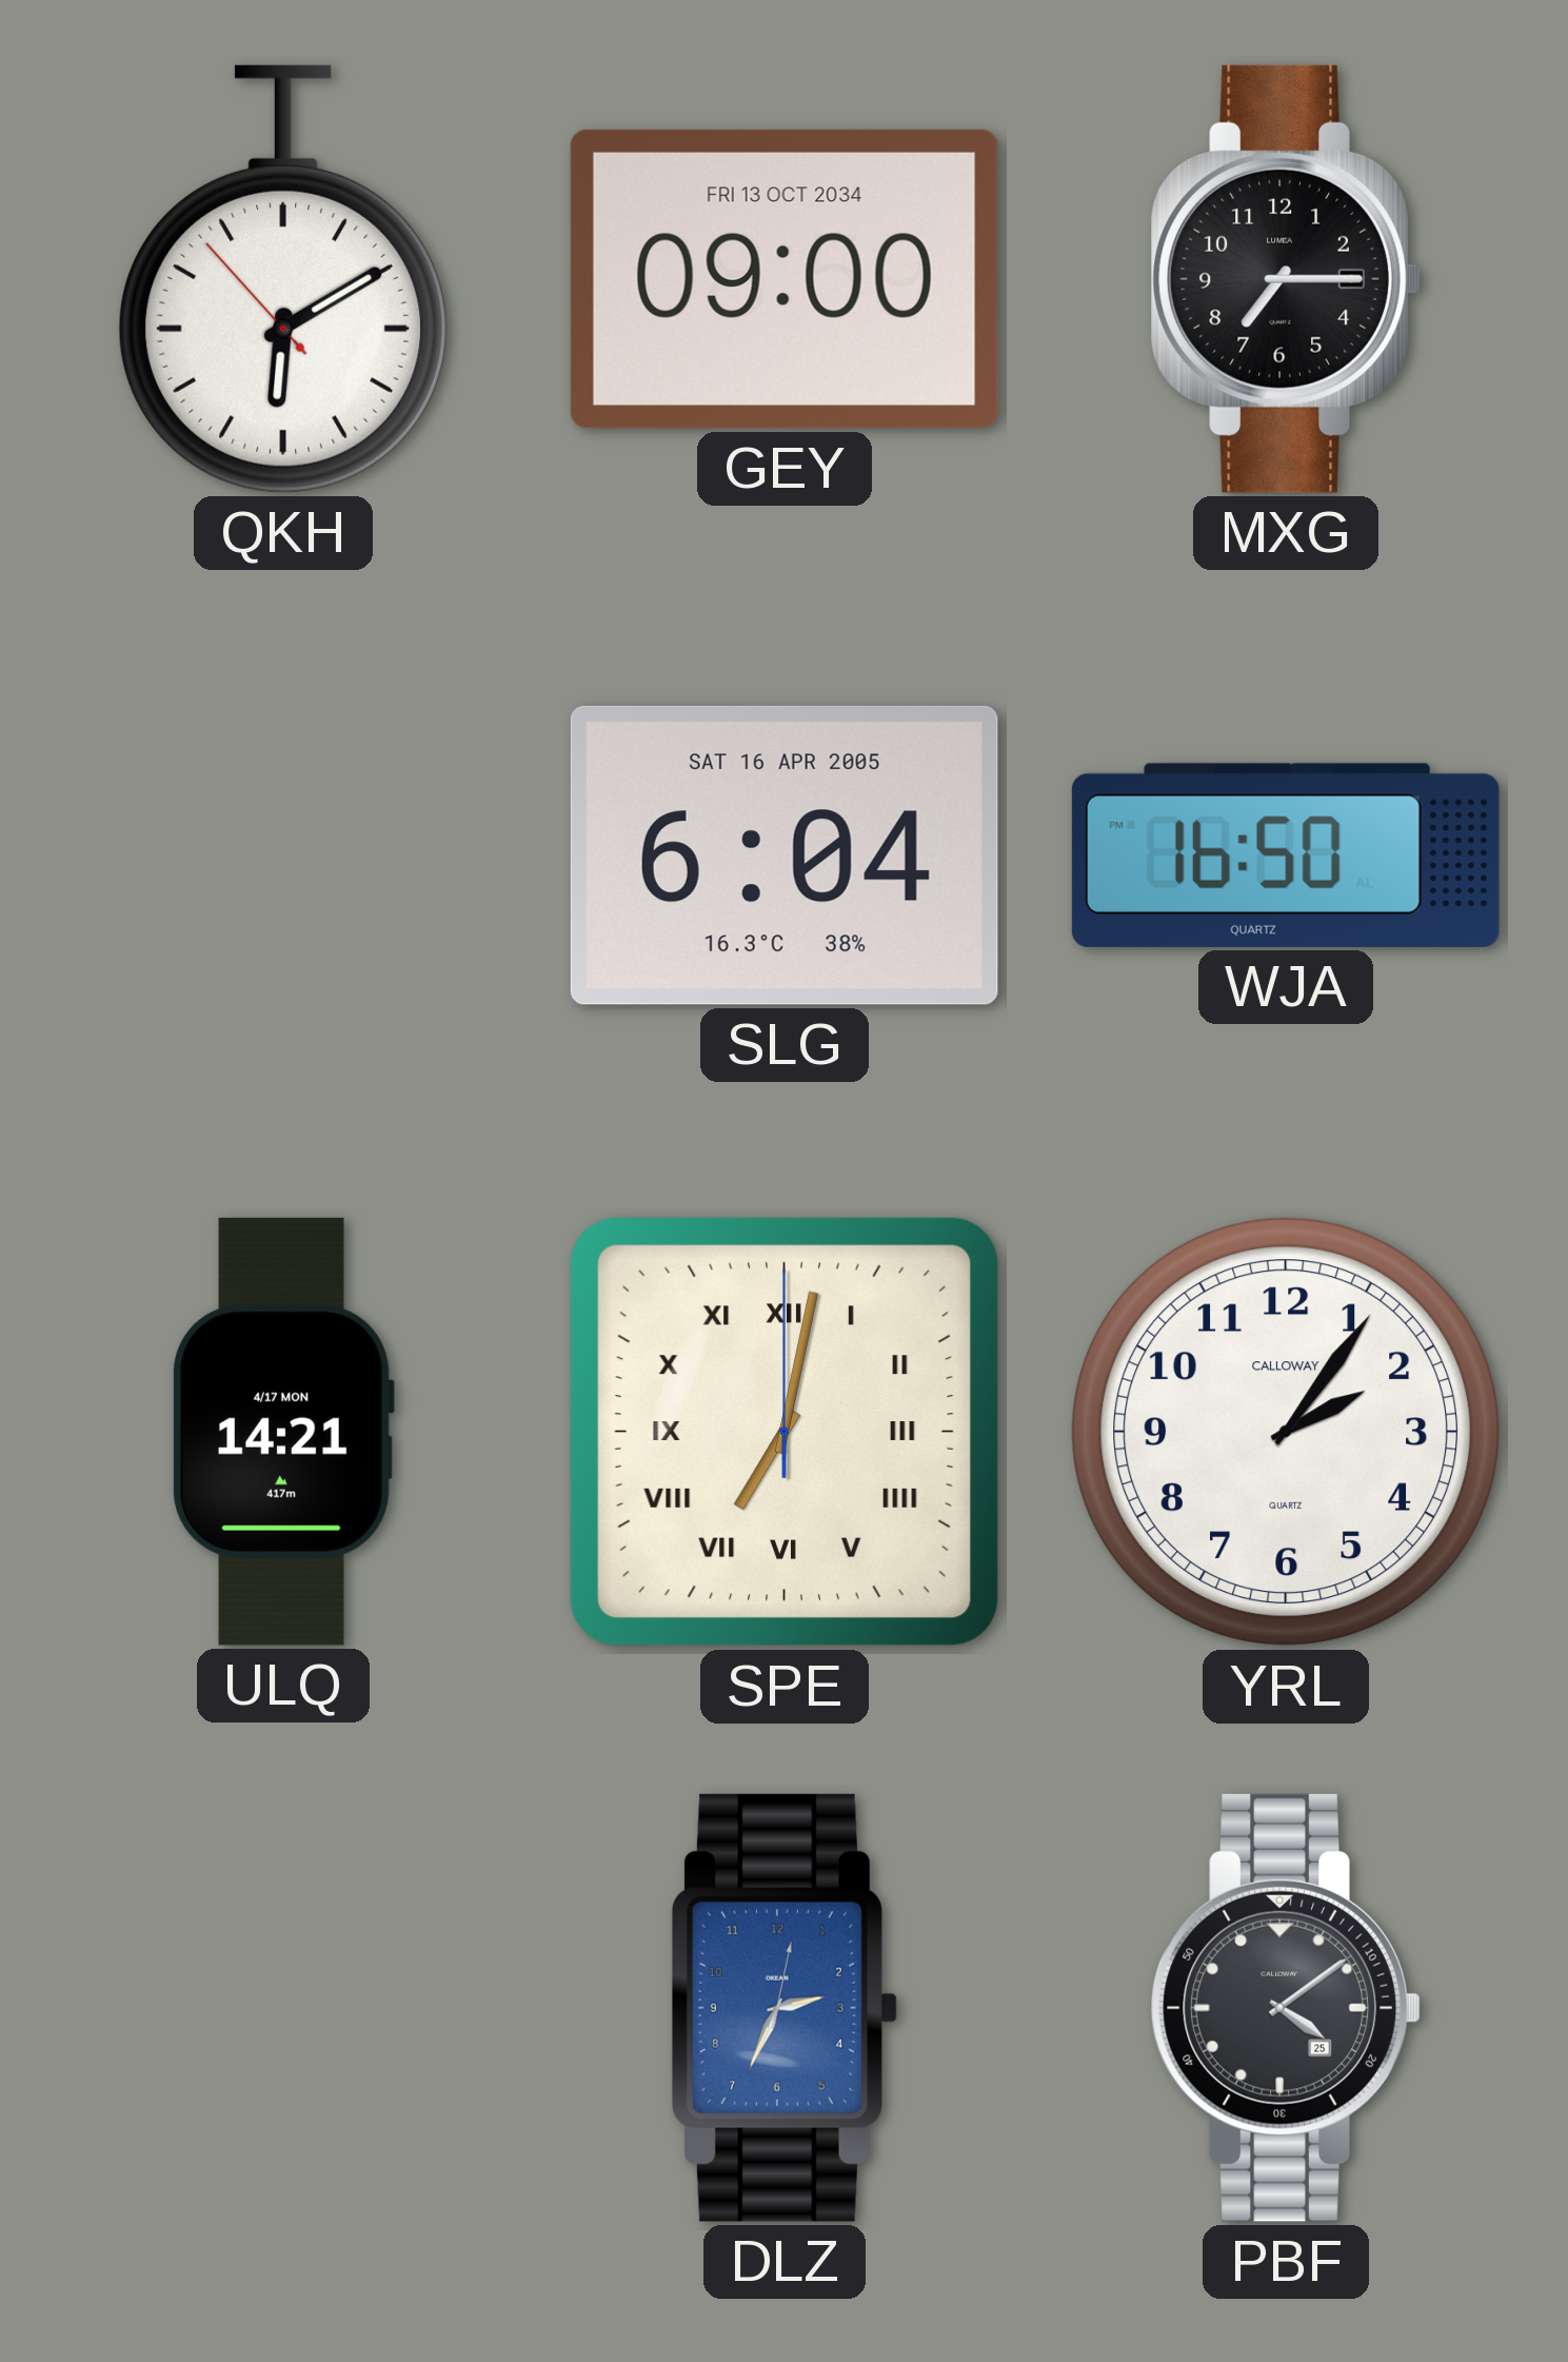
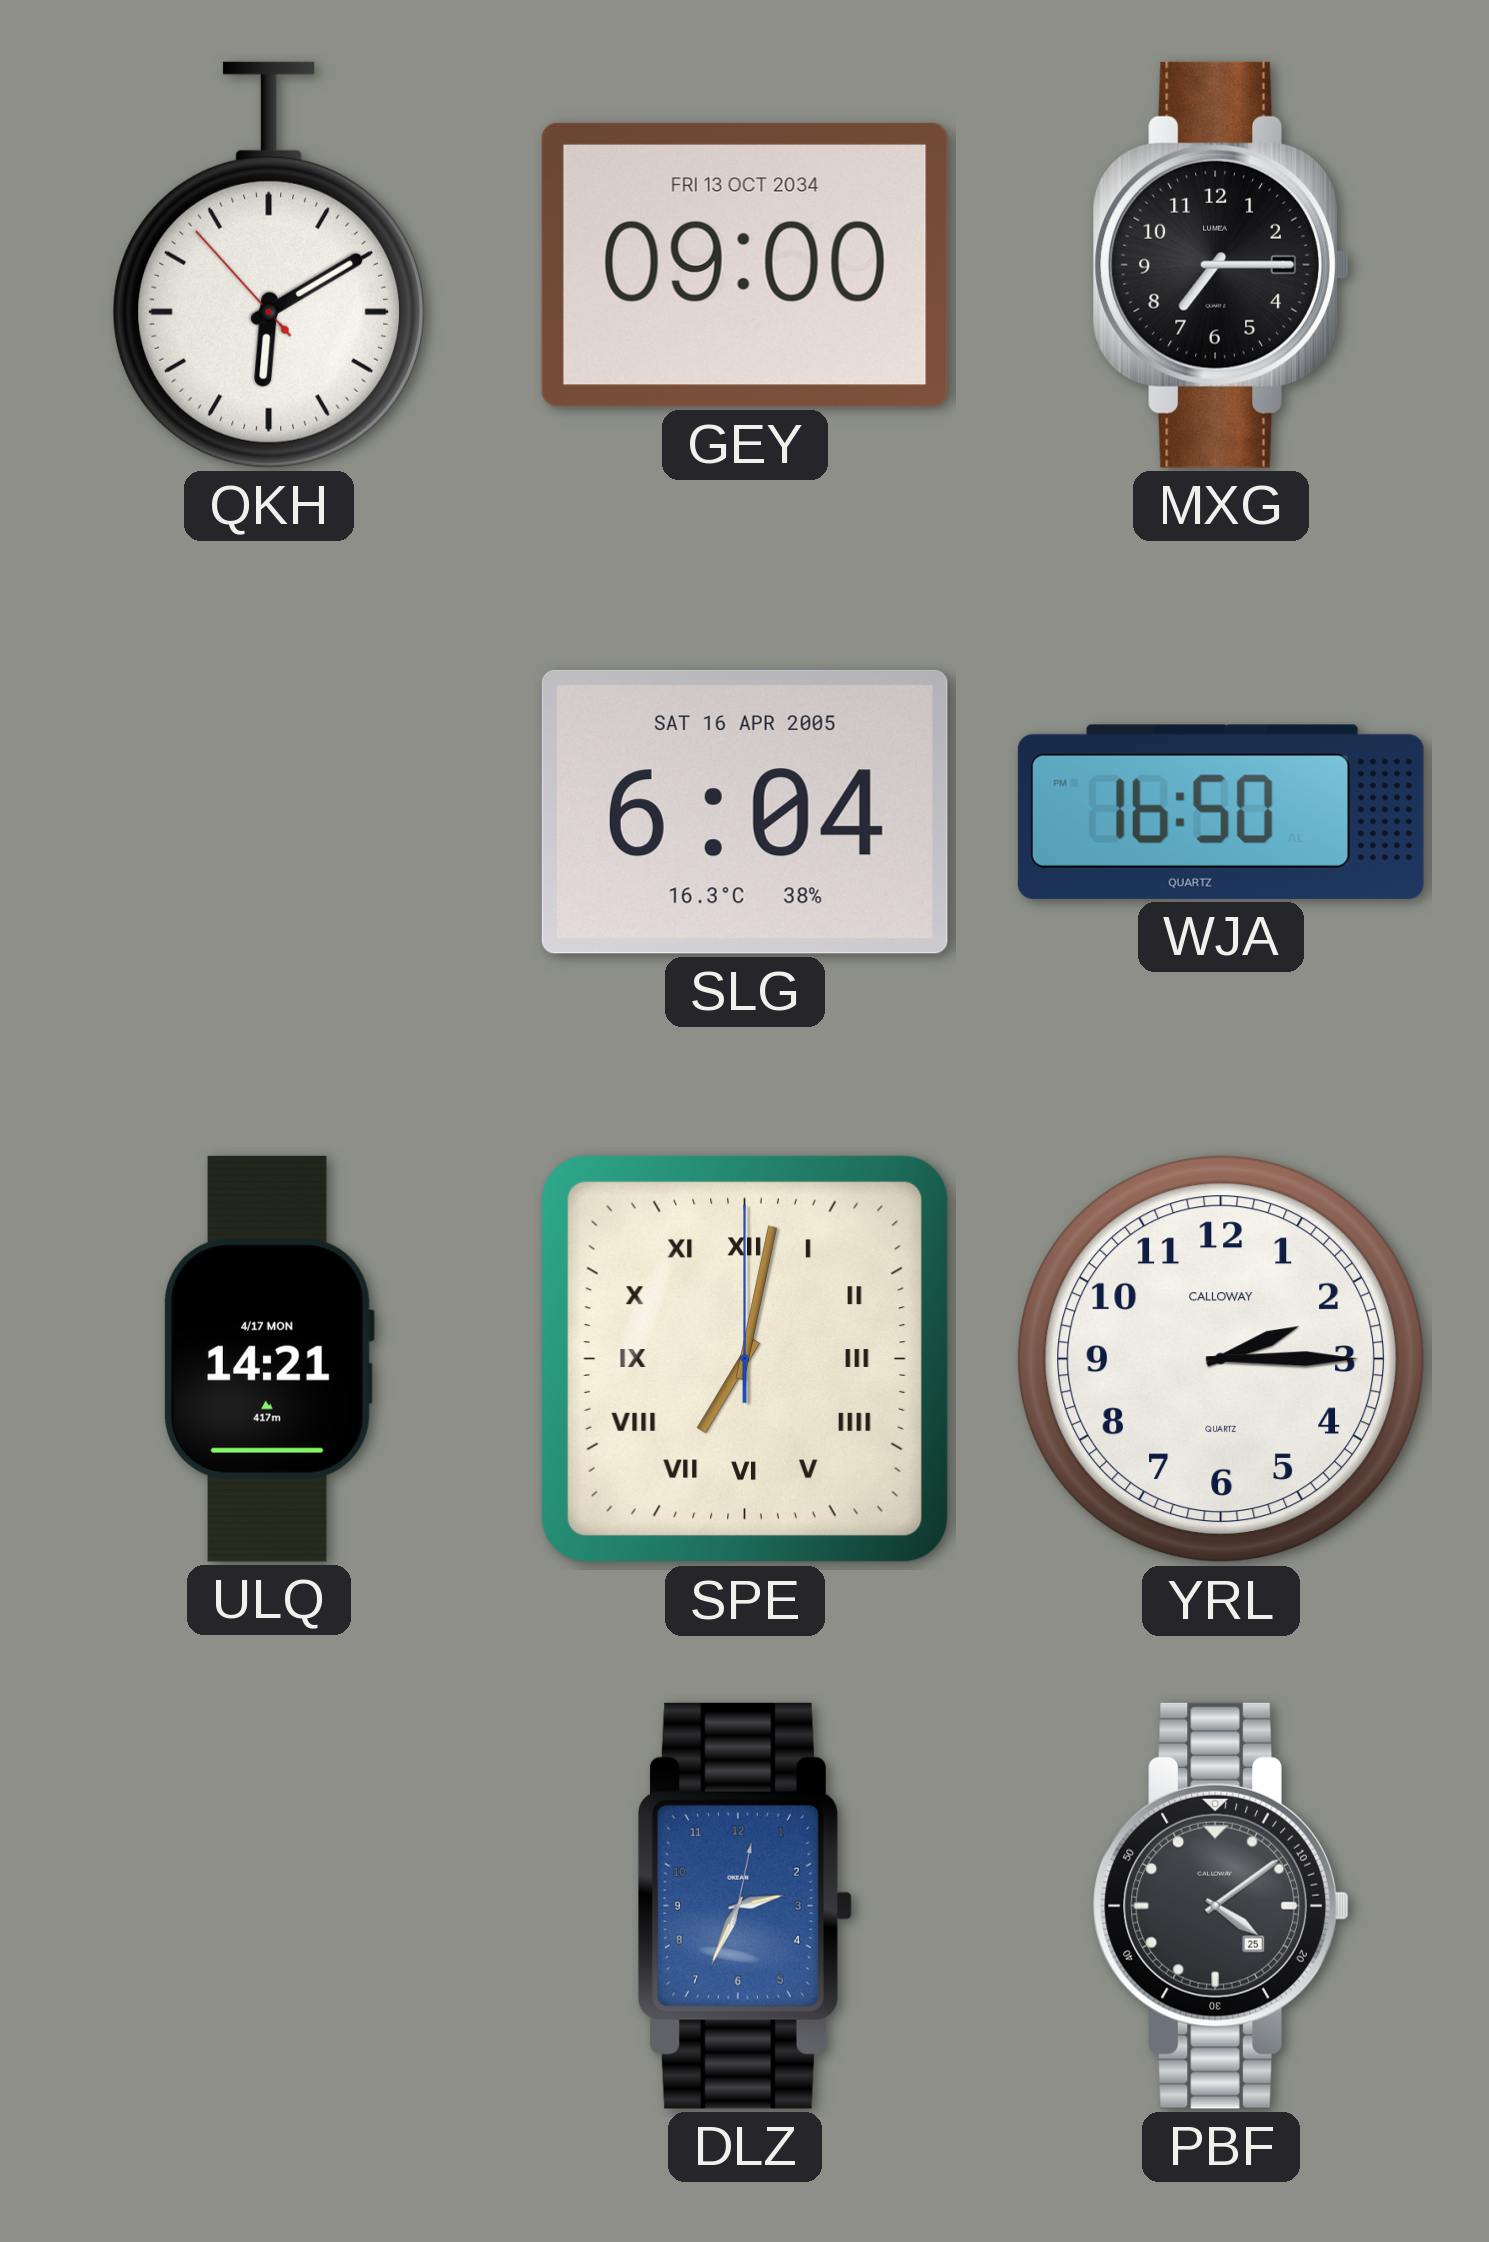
YRL: 2:06 -> 2:15
